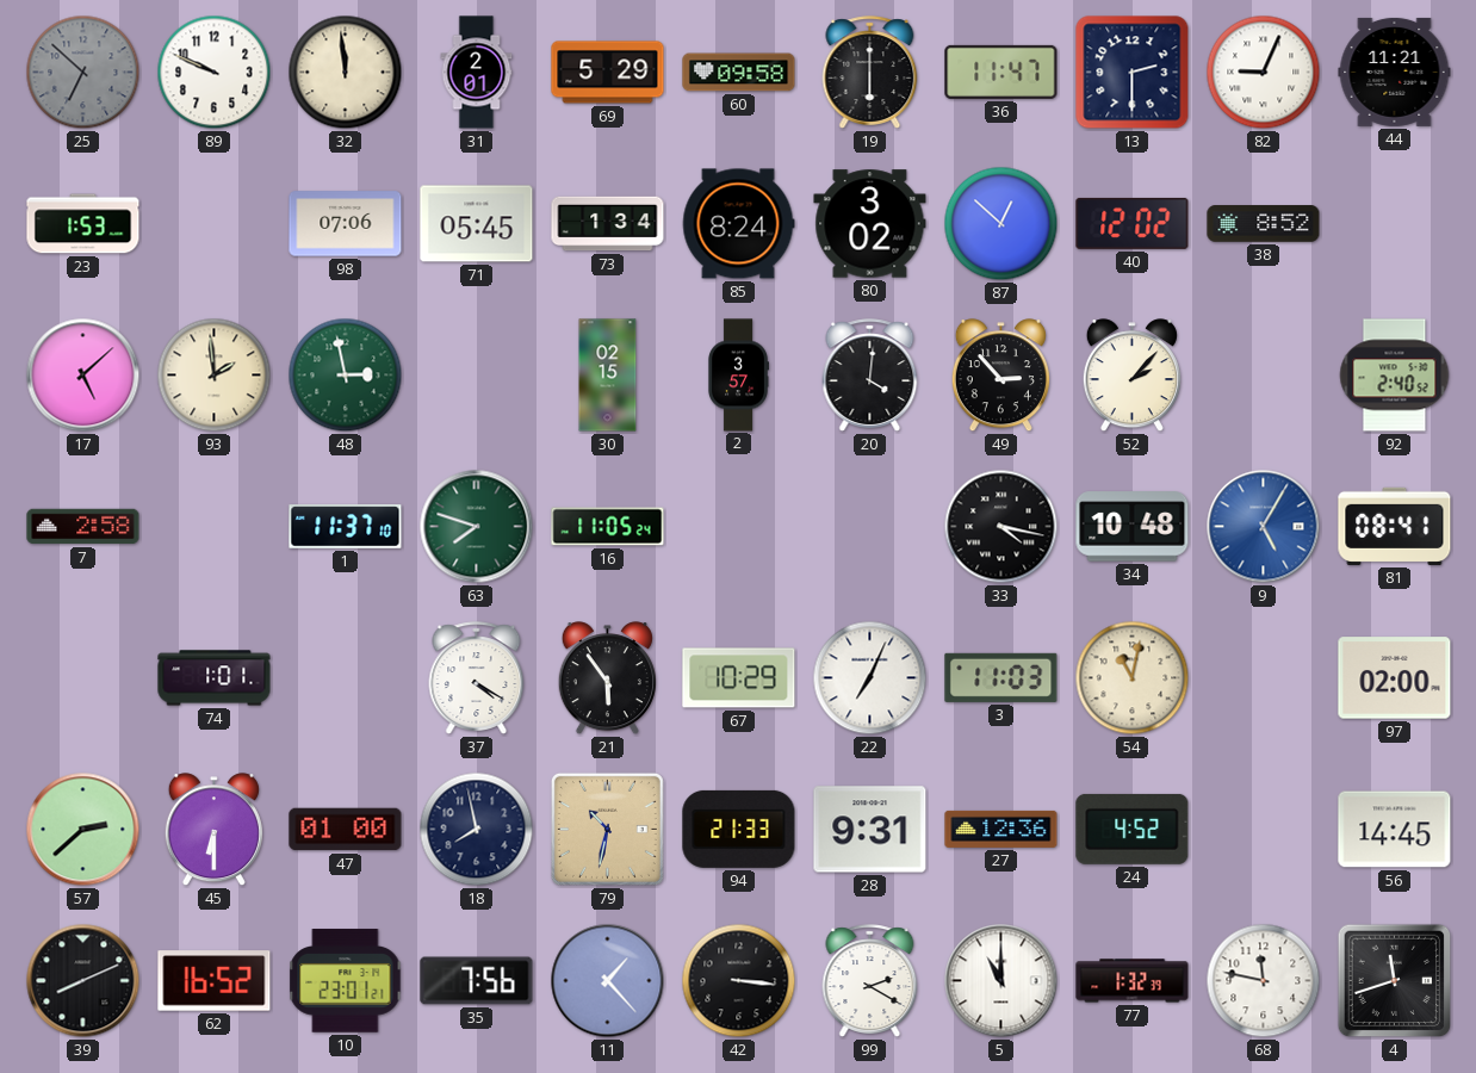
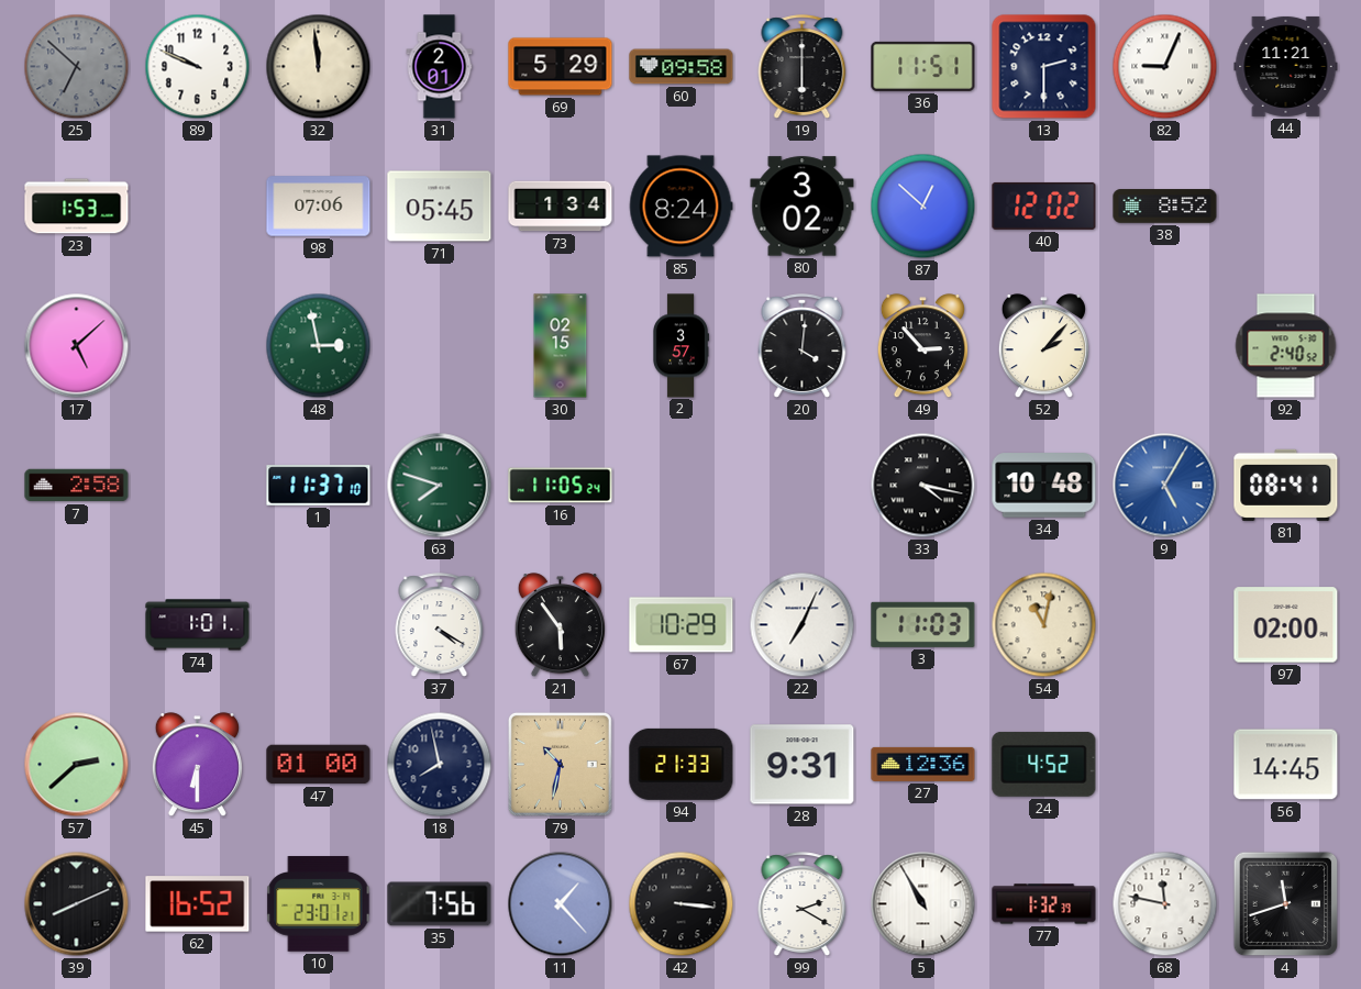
36: 11:47 -> 11:51
93: 1:59 -> none
5: 11:00 -> 10:55
